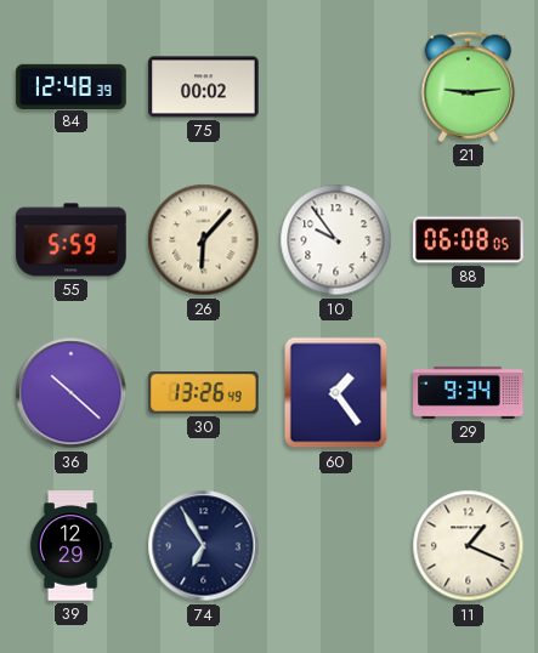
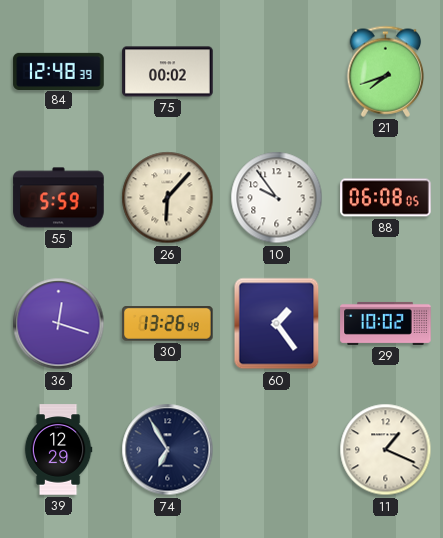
21: 9:14 -> 7:42
36: 10:22 -> 12:18
29: 9:34 -> 10:02
